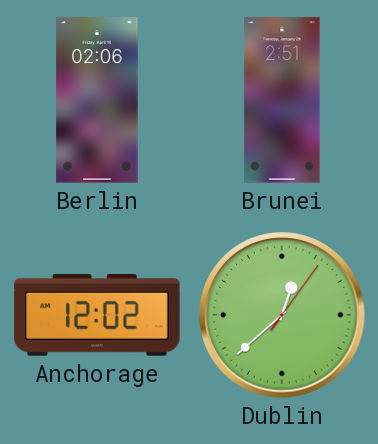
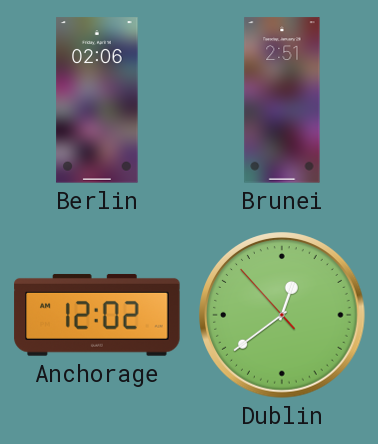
Dublin: 12:38:06 -> 12:38:53
